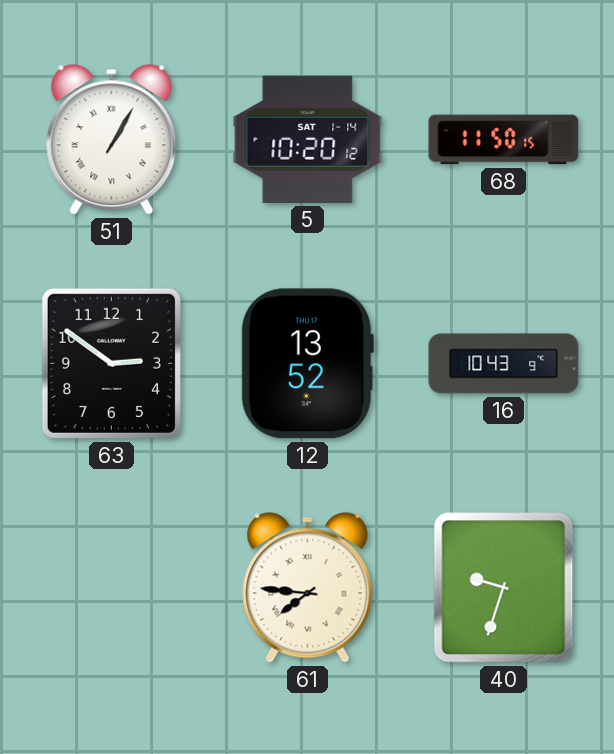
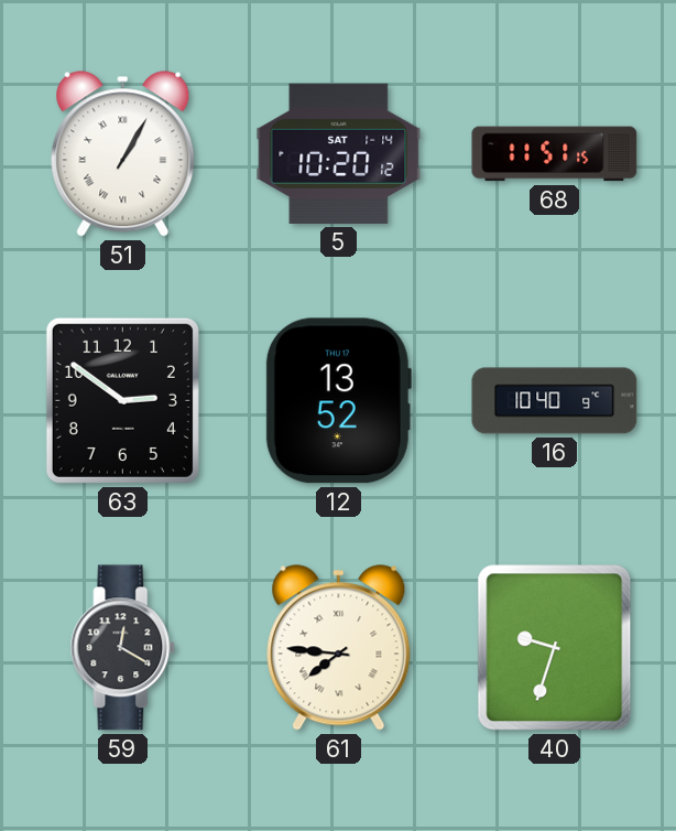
68: 11:50 -> 11:51
16: 10:43 -> 10:40
59: none -> 12:20
